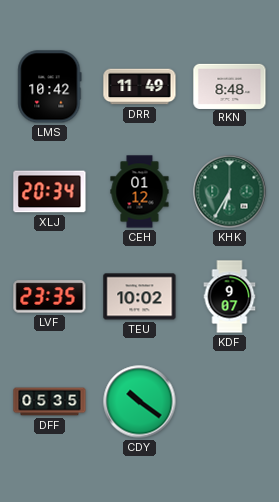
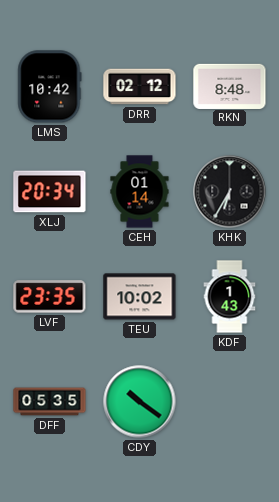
DRR: 11:49 -> 02:12
CEH: 01:12 -> 01:14
KHK dial: green -> black
KDF: 9:07 -> 1:43
